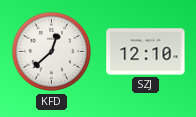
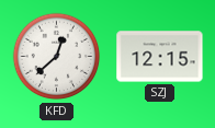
SZJ: 12:10 -> 12:15
